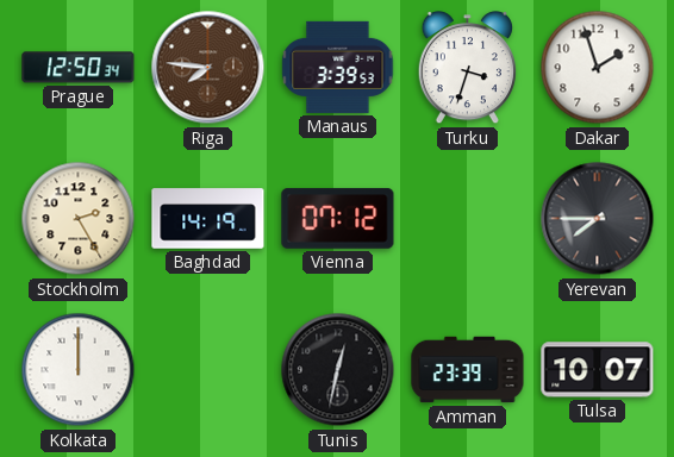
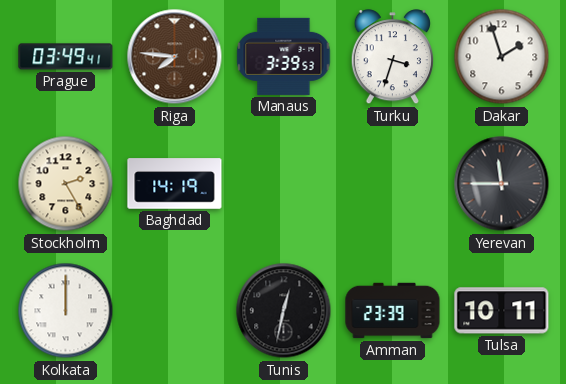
Prague: 12:50 -> 03:49
Vienna: 07:12 -> none
Yerevan: 7:45 -> 11:45
Tulsa: 10:07 -> 10:11
